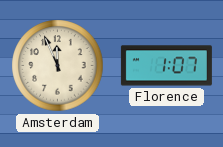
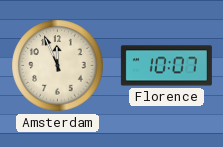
Florence: 1:07 -> 10:07
